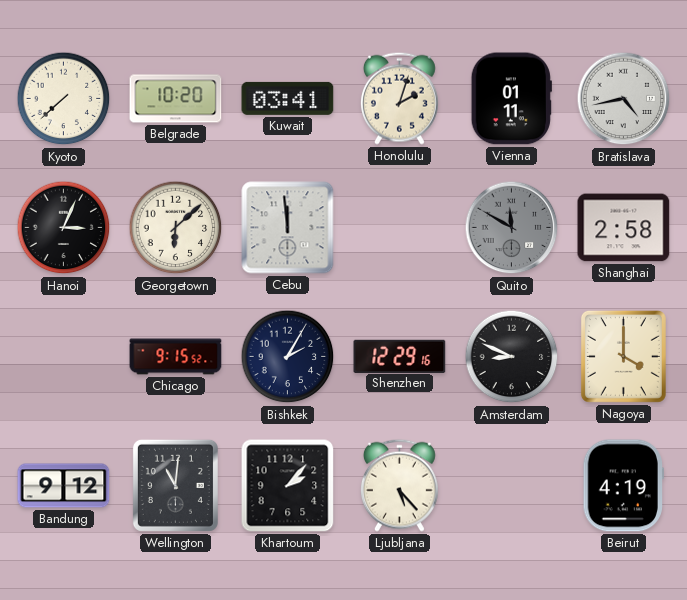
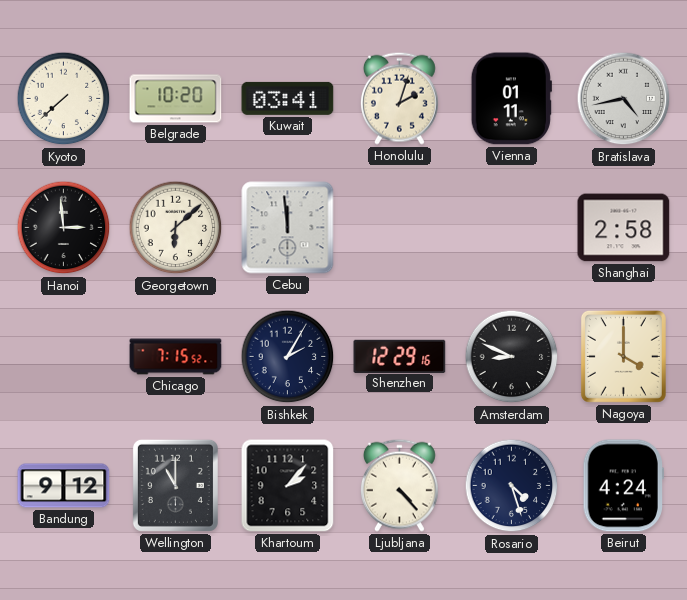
Hanoi: 3:04 -> 2:59
Quito: 11:50 -> none
Chicago: 9:15 -> 7:15
Wellington: 11:01 -> 11:00
Ljubljana: 5:23 -> 4:23
Rosario: none -> 4:27
Beirut: 4:19 -> 4:24
